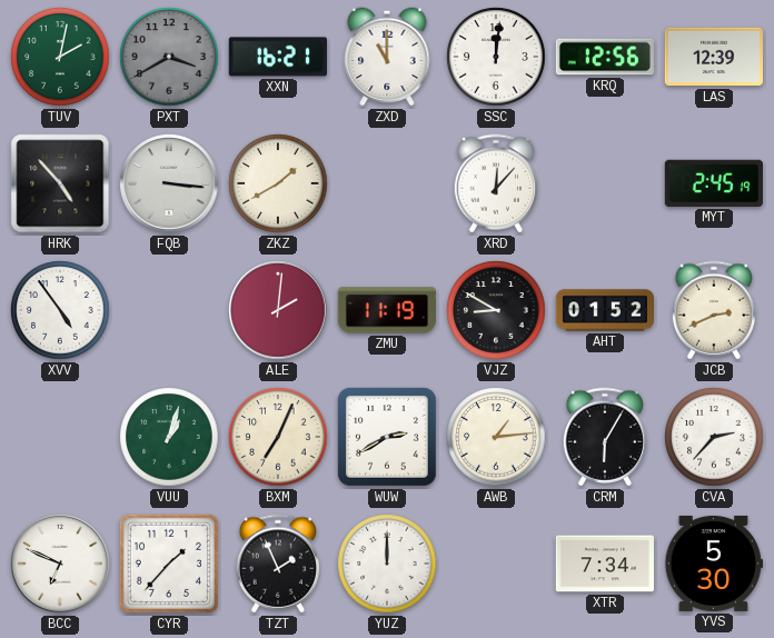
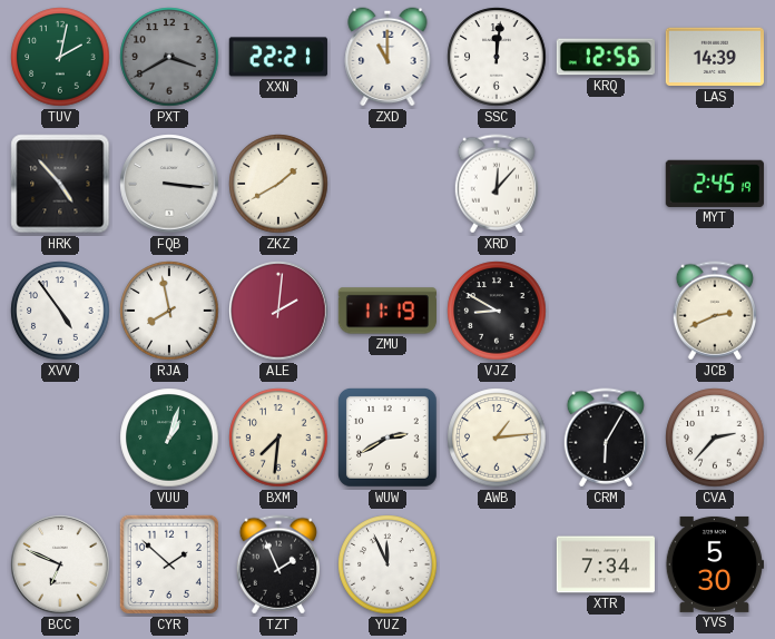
XXN: 16:21 -> 22:21
LAS: 12:39 -> 14:39
RJA: none -> 7:58
AHT: 01:52 -> none
BXM: 7:04 -> 7:31
CYR: 1:37 -> 1:52
YUZ: 12:00 -> 11:56
